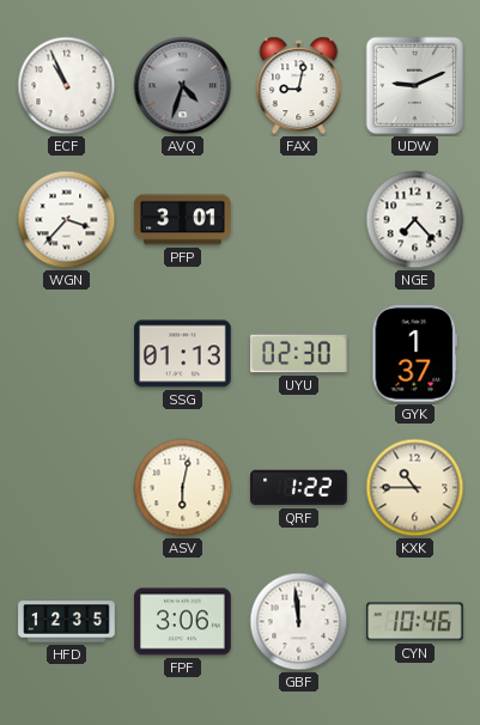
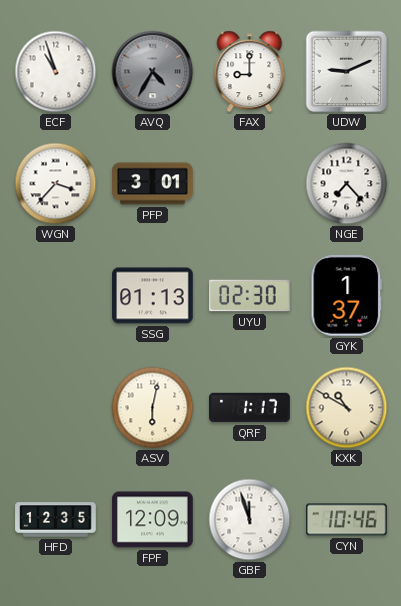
ECF: 10:56 -> 10:57
AVQ: 4:33 -> 4:35
FAX: 9:02 -> 9:00
QRF: 1:22 -> 1:17
KXK: 10:45 -> 10:50
FPF: 3:06 -> 12:09
GBF: 11:59 -> 11:57
